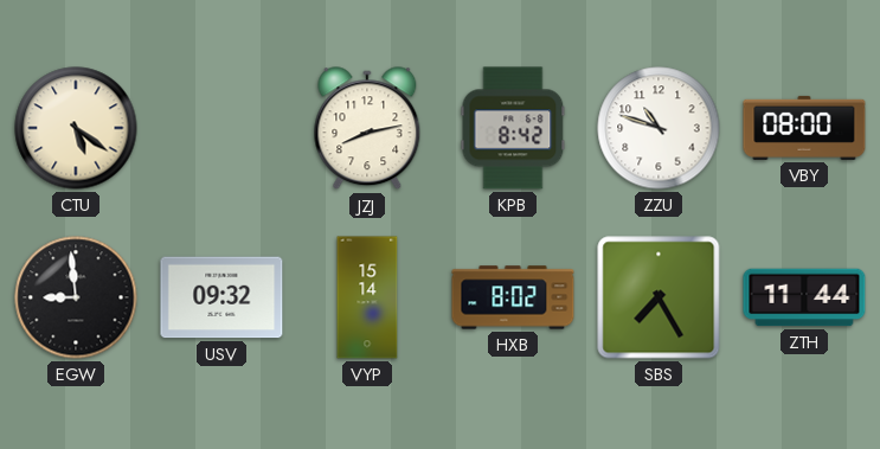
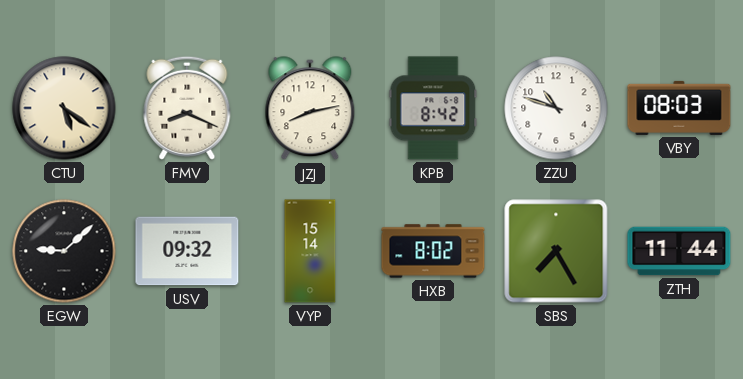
FMV: none -> 8:19
VBY: 08:00 -> 08:03
EGW: 8:59 -> 9:08
